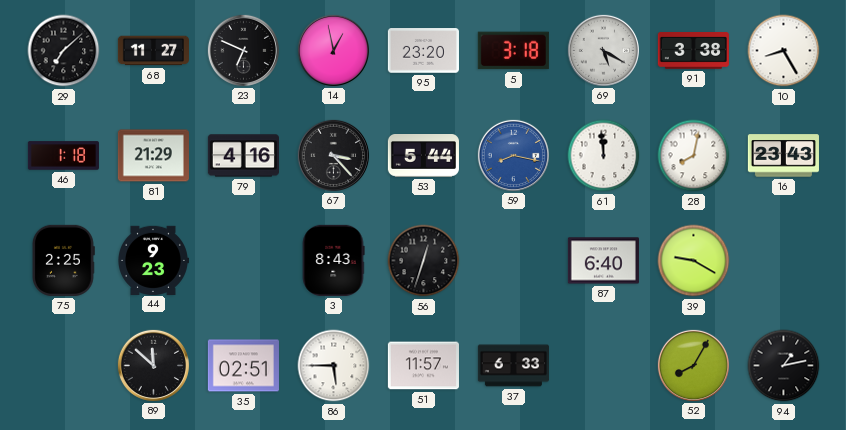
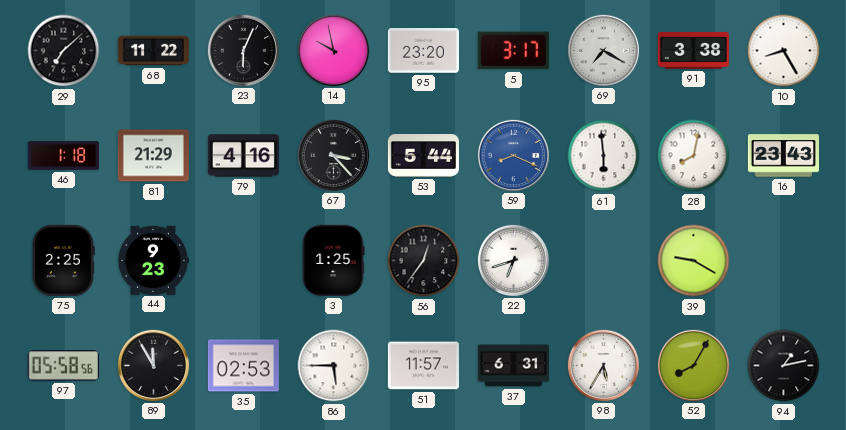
68: 11:27 -> 11:22
23: 6:49 -> 6:04
14: 12:58 -> 9:58
5: 3:18 -> 3:17
69: 5:20 -> 7:20
59: 8:17 -> 8:19
61: 11:59 -> 5:59
3: 8:43 -> 1:25
56: 12:33 -> 12:36
22: none -> 6:42
87: 6:40 -> none
97: none -> 05:58
89: 11:52 -> 11:55
35: 02:51 -> 02:53
37: 6:33 -> 6:31
98: none -> 5:35
